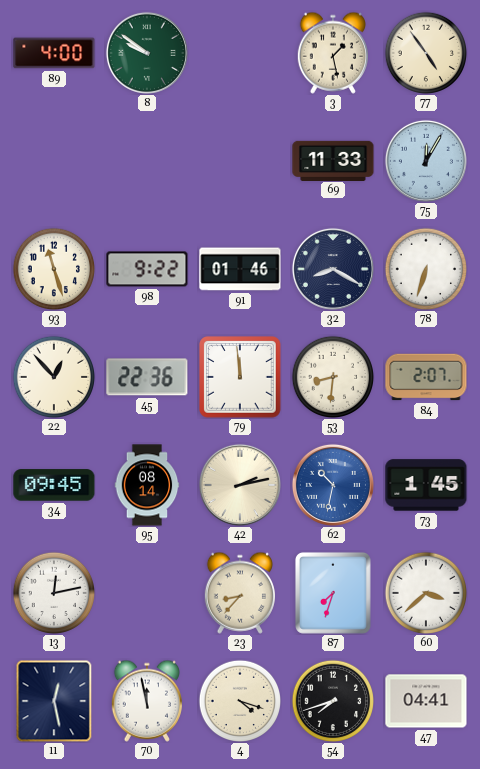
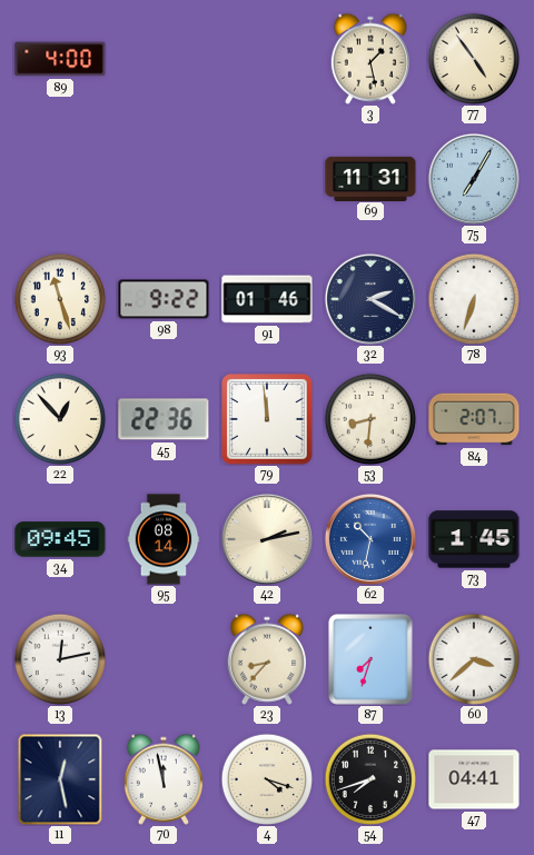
8: 9:51 -> none
69: 11:33 -> 11:31
75: 12:05 -> 7:05
32: 8:20 -> 2:20
